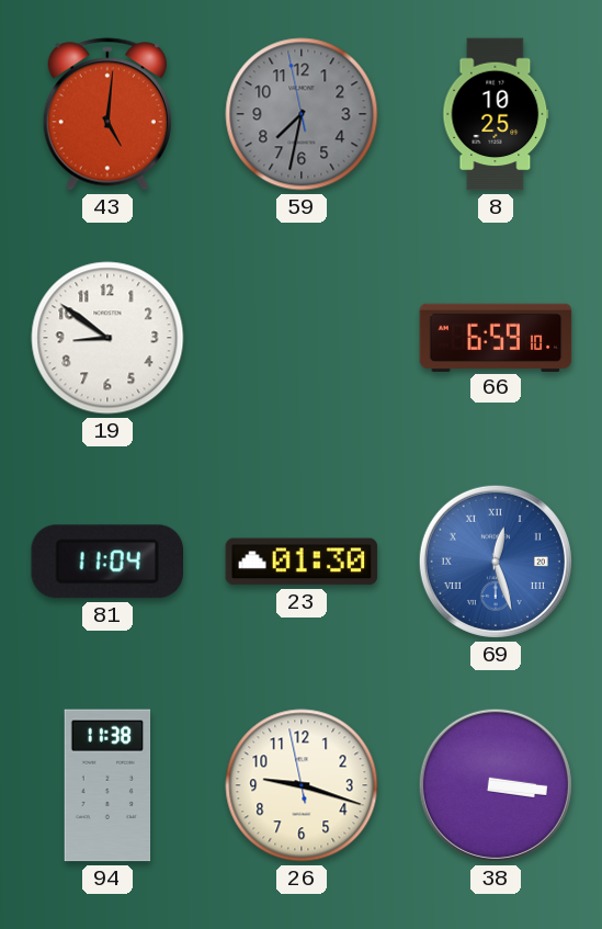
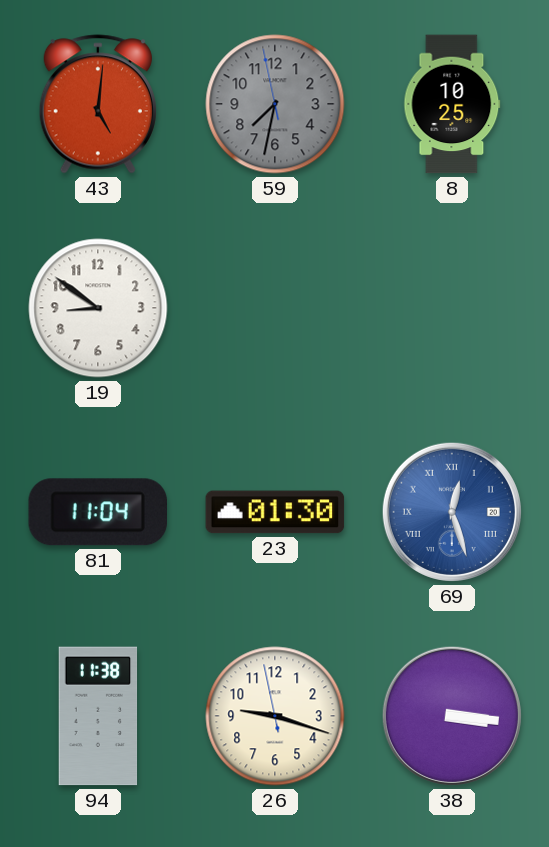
66: 6:59 -> none
